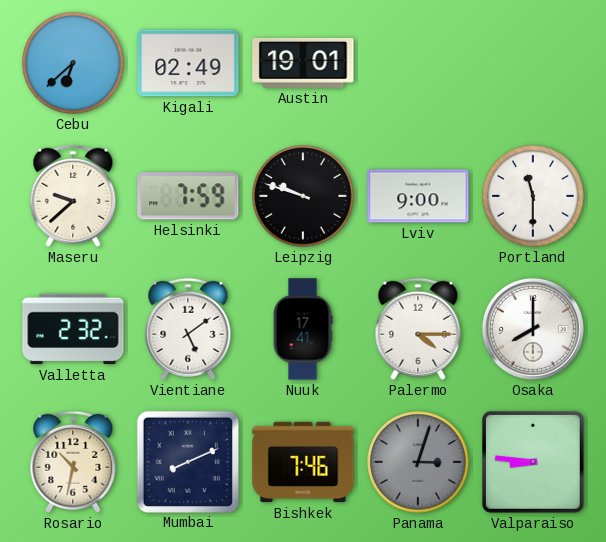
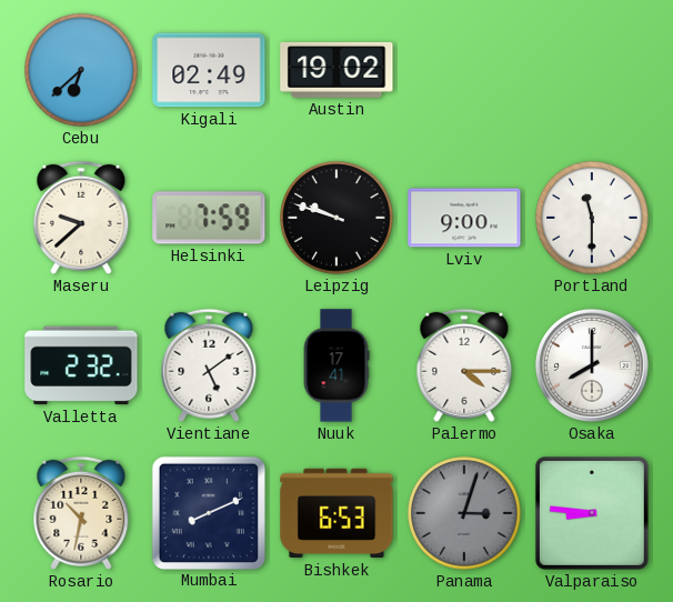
Austin: 19:01 -> 19:02
Bishkek: 7:46 -> 6:53
